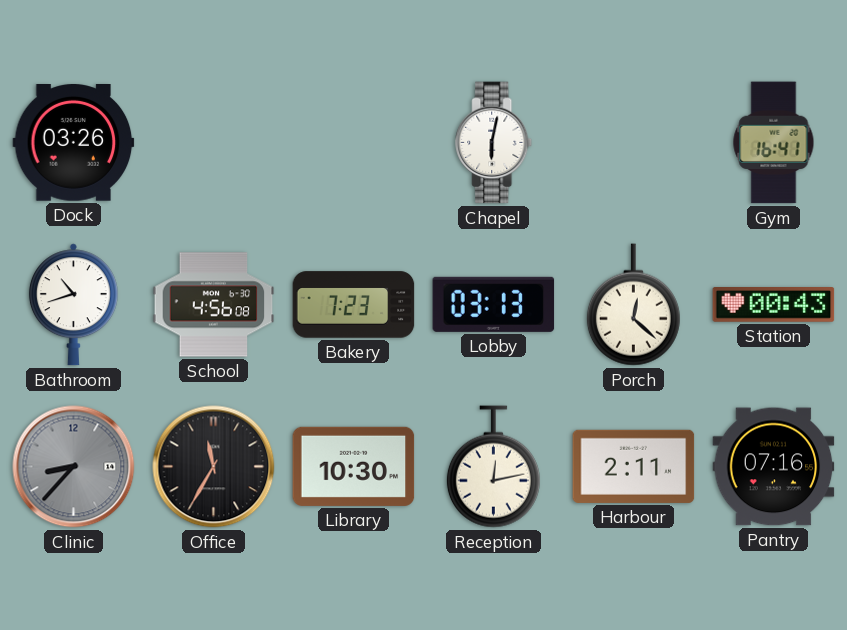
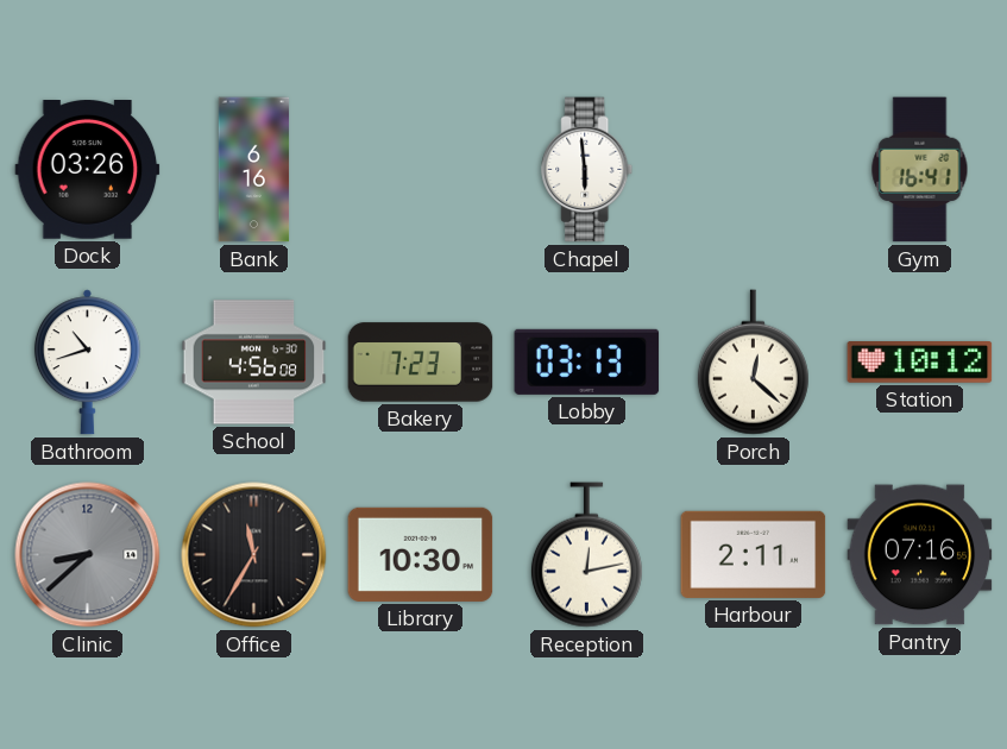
Bank: none -> 6:16
Chapel: 6:02 -> 5:59
Station: 00:43 -> 10:12
Clinic: 8:37 -> 8:38
